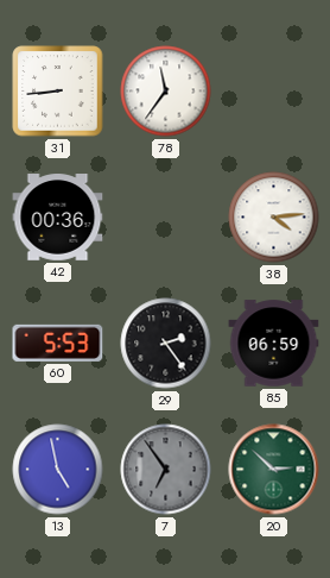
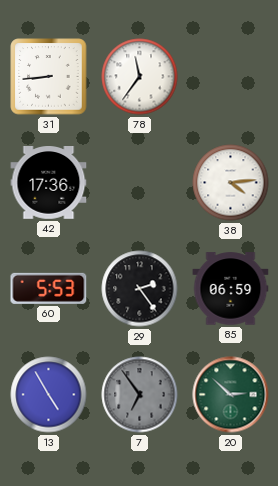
42: 00:36 -> 17:36
13: 4:58 -> 4:55
